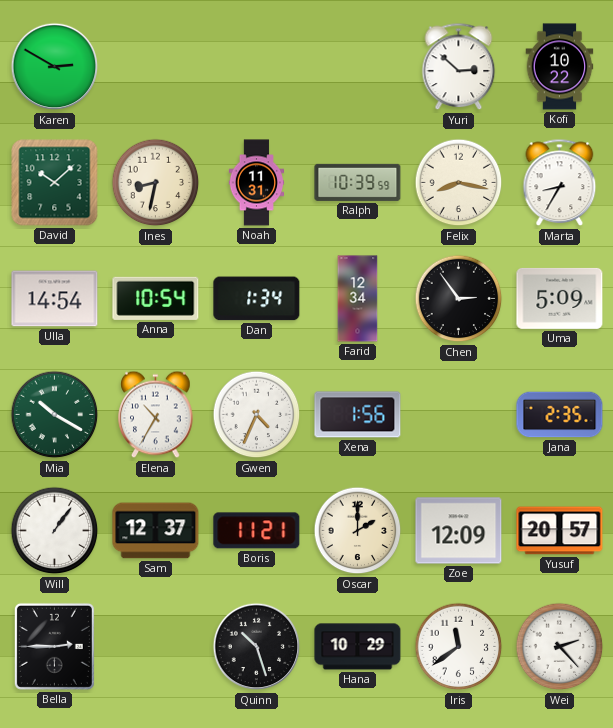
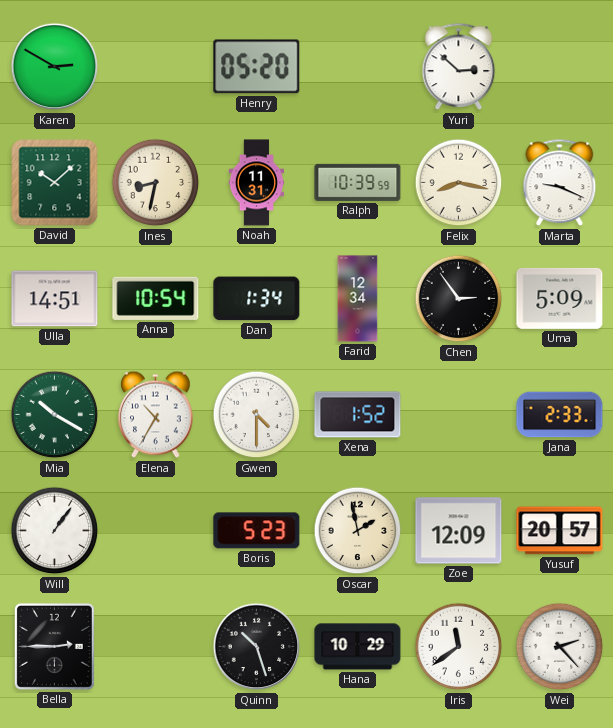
Henry: none -> 05:20
Kofi: 10:22 -> none
Marta: 8:35 -> 9:19
Ulla: 14:54 -> 14:51
Gwen: 4:34 -> 4:30
Xena: 1:56 -> 1:52
Jana: 2:35 -> 2:33
Sam: 12:37 -> none
Boris: 11:21 -> 5:23
Oscar: 2:00 -> 1:58
